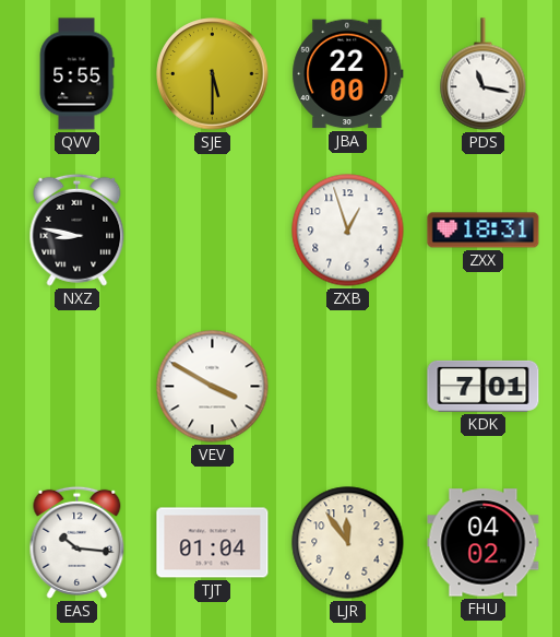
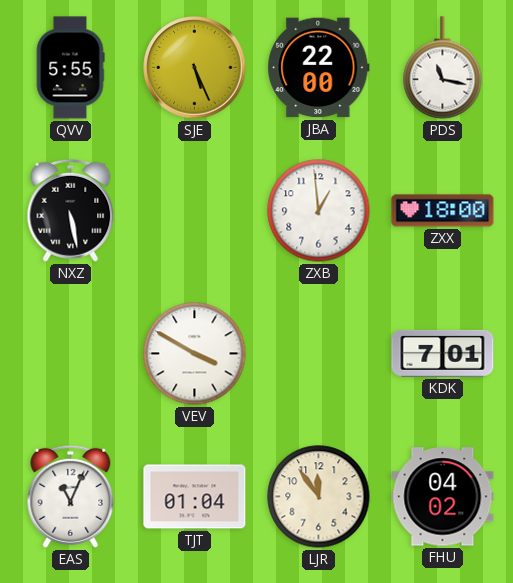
SJE: 5:30 -> 5:26
NXZ: 8:47 -> 5:28
ZXB: 12:57 -> 12:59
ZXX: 18:31 -> 18:00
EAS: 10:16 -> 11:04
